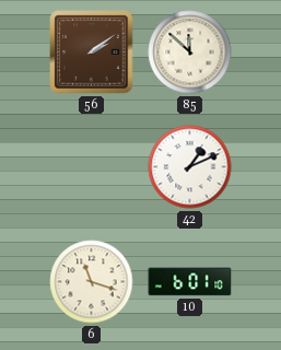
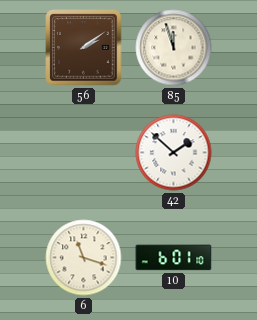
85: 11:52 -> 11:57
42: 1:11 -> 1:52
